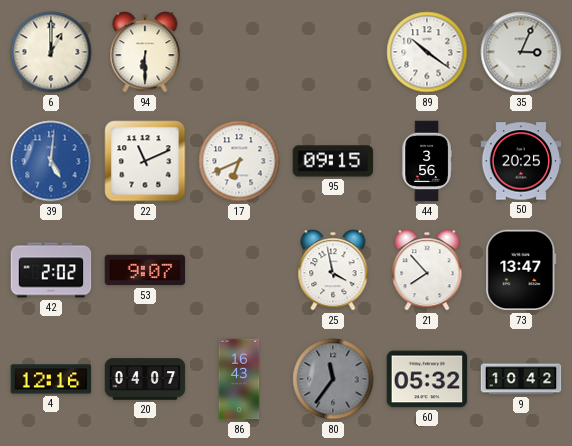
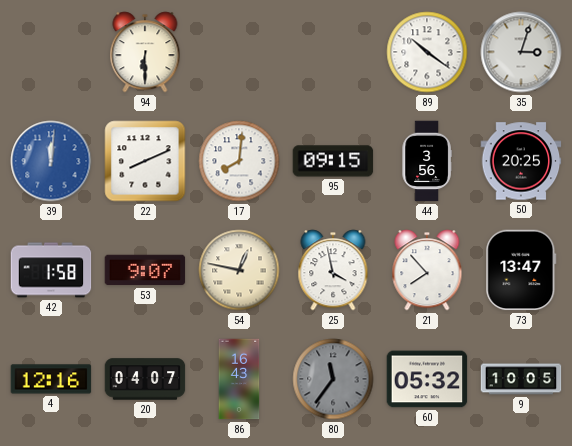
6: 1:00 -> none
35: 3:04 -> 3:03
39: 5:01 -> 12:01
22: 11:11 -> 8:11
17: 6:41 -> 8:01
42: 2:02 -> 1:58
54: none -> 12:47
9: 10:42 -> 10:05
